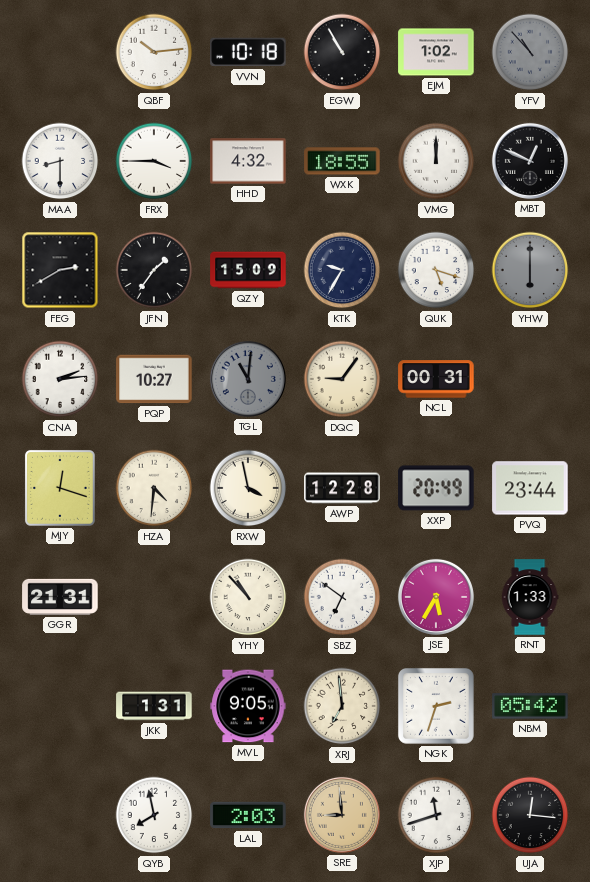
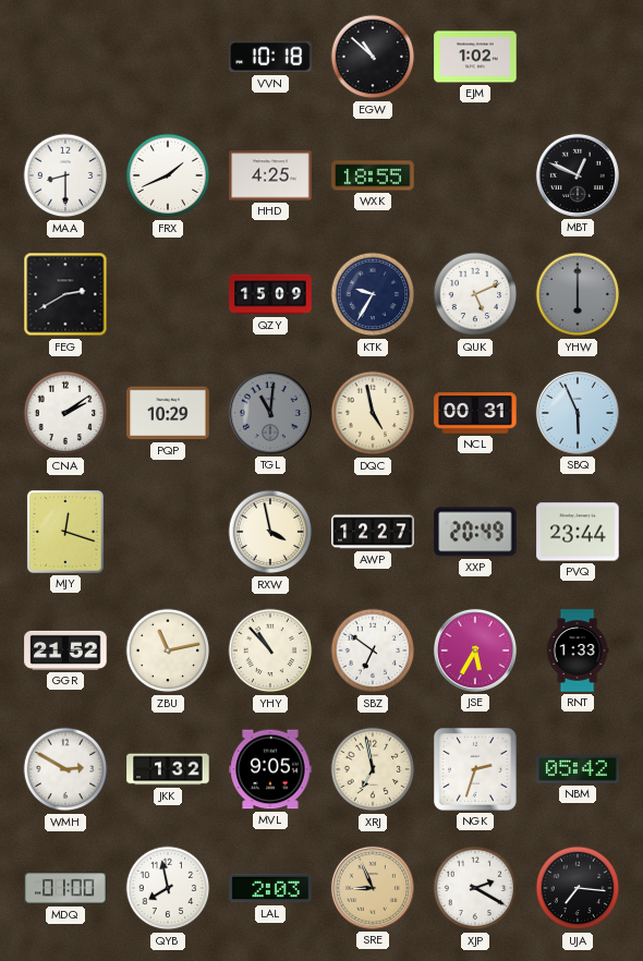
QBF: 10:14 -> none
EGW: 10:55 -> 10:52
YFV: 10:53 -> none
FRX: 3:45 -> 1:41
HHD: 4:32 -> 4:25
VMG: 12:00 -> none
JFN: 1:36 -> none
QUK: 5:18 -> 5:11
CNA: 2:14 -> 2:09
PQP: 10:27 -> 10:29
DQC: 9:06 -> 4:58
SBQ: none -> 5:56
HZA: 4:31 -> none
AWP: 12:28 -> 12:27
GGR: 21:31 -> 21:52
ZBU: none -> 11:13
WMH: none -> 2:50
JKK: 1:31 -> 1:32
XRJ: 6:59 -> 6:58
MDQ: none -> 01:00
SRE: 8:59 -> 8:56
XJP: 11:42 -> 2:20
UJA: 12:16 -> 7:16
